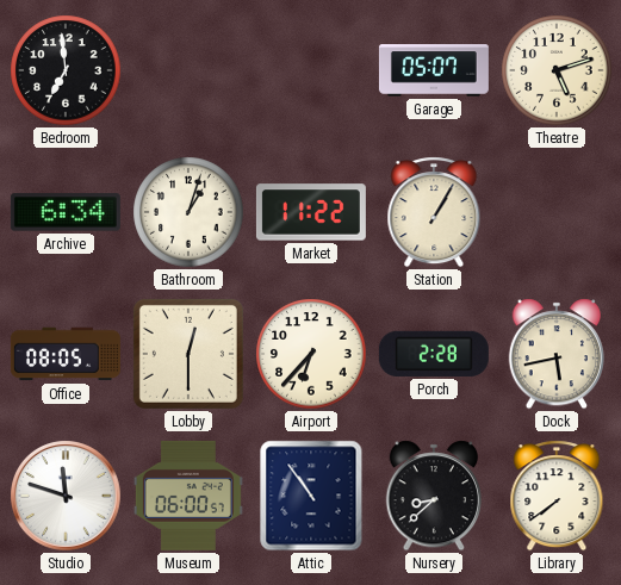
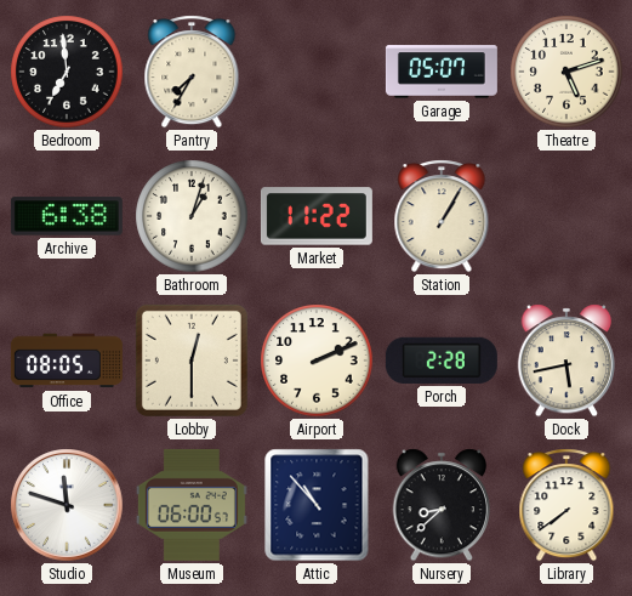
Pantry: none -> 7:35
Archive: 6:34 -> 6:38
Airport: 6:37 -> 2:11
Attic: 10:54 -> 10:53
